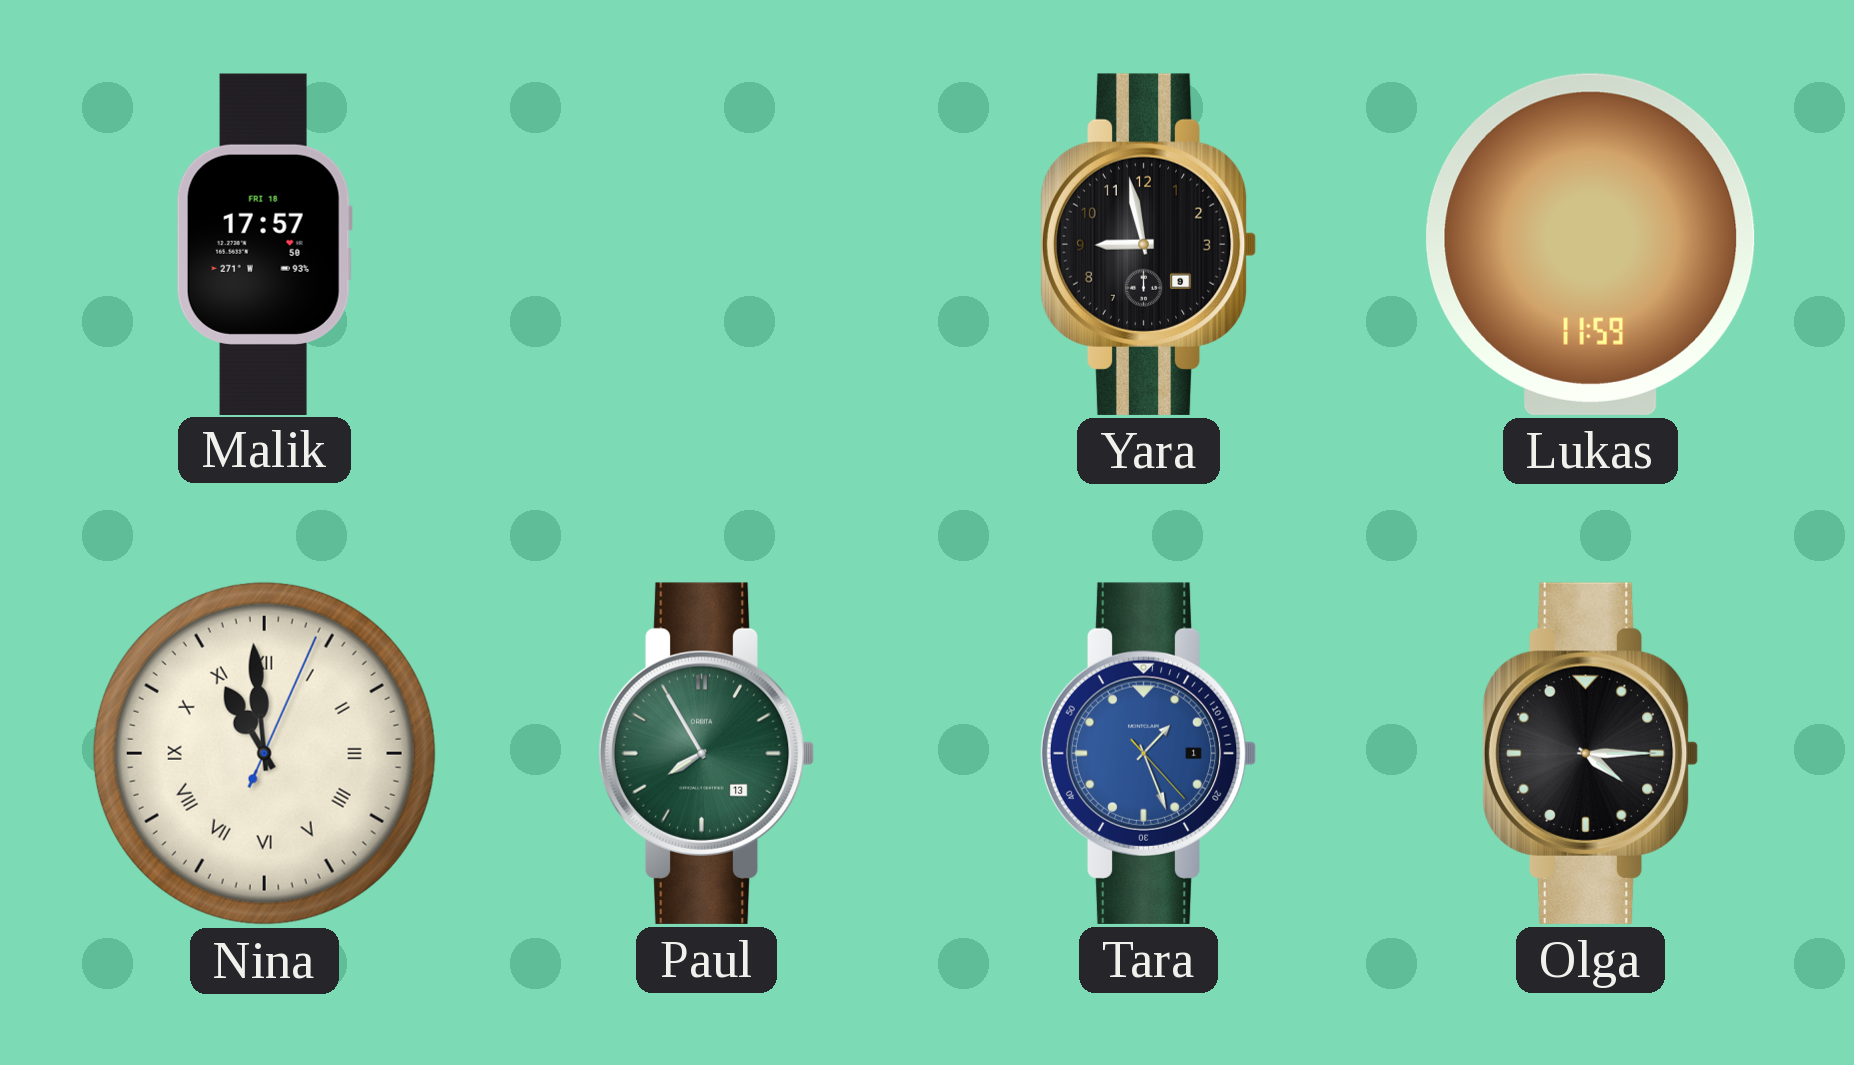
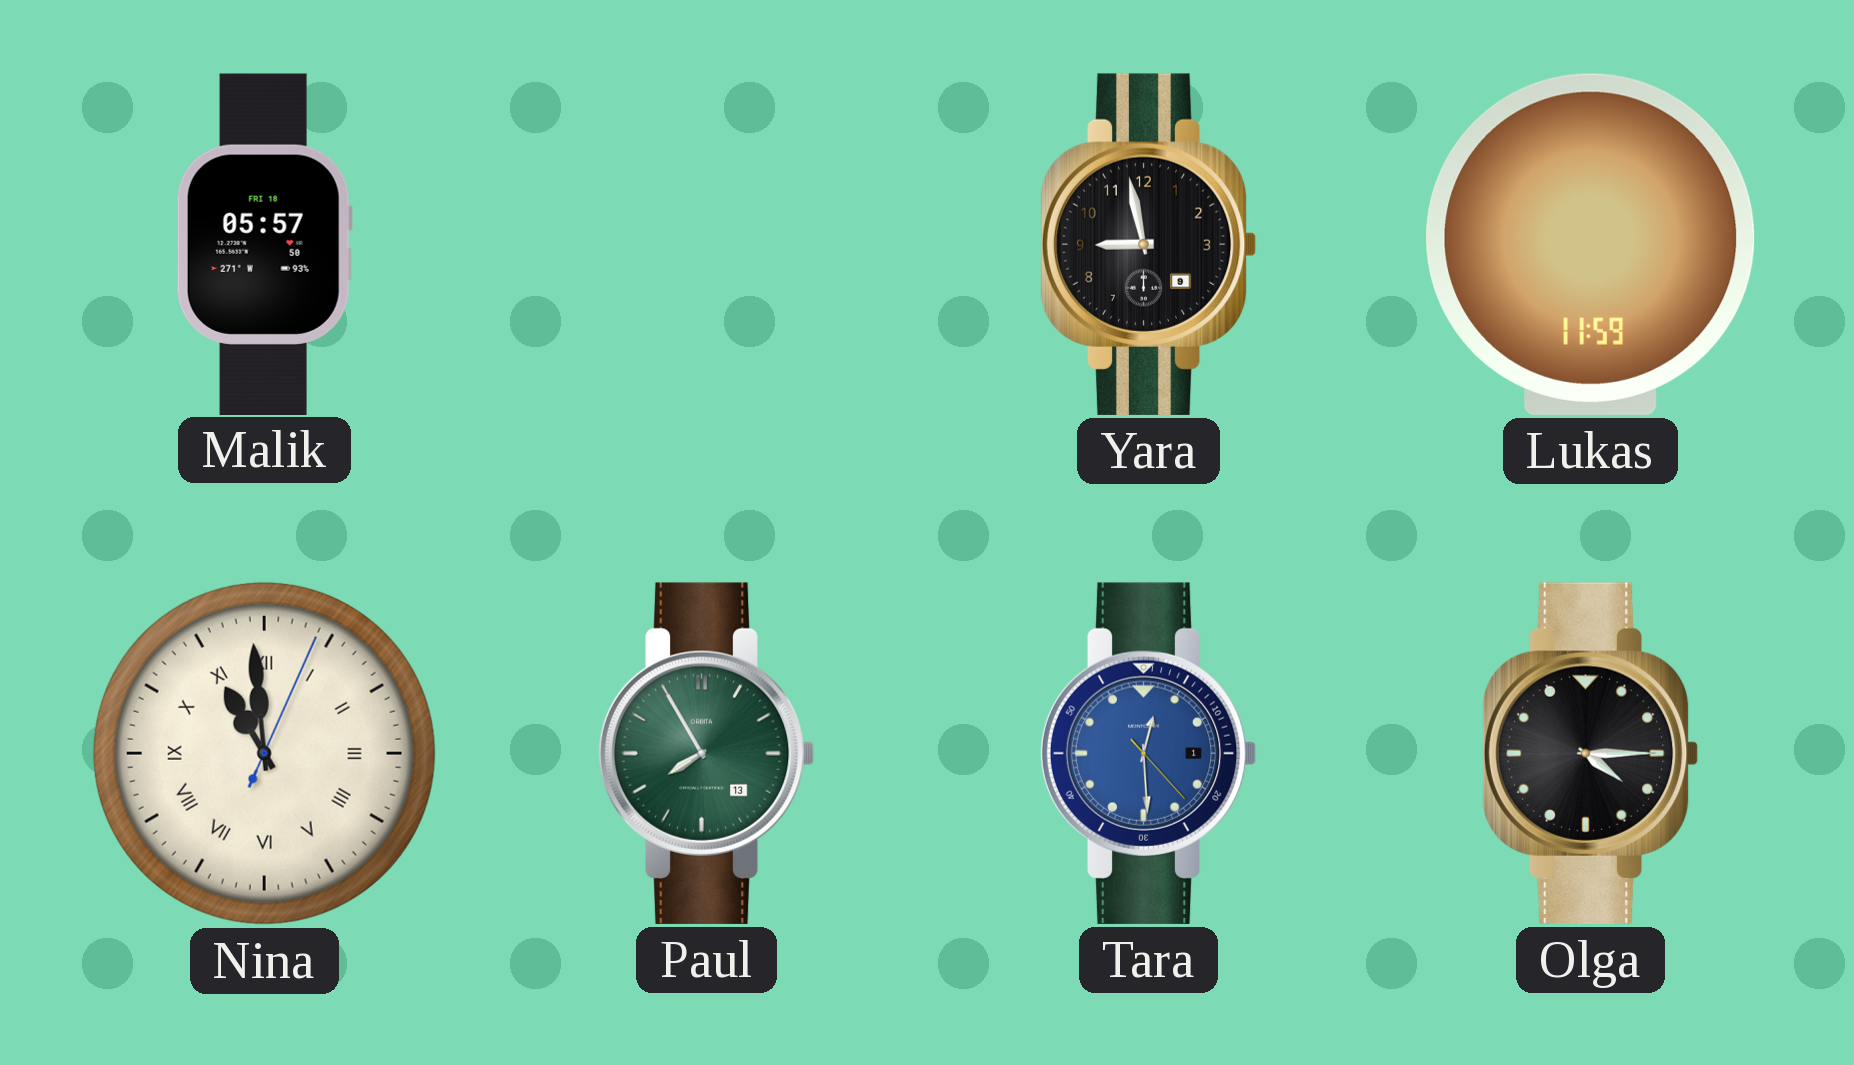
Malik: 17:57 -> 05:57
Tara: 1:26 -> 12:29
